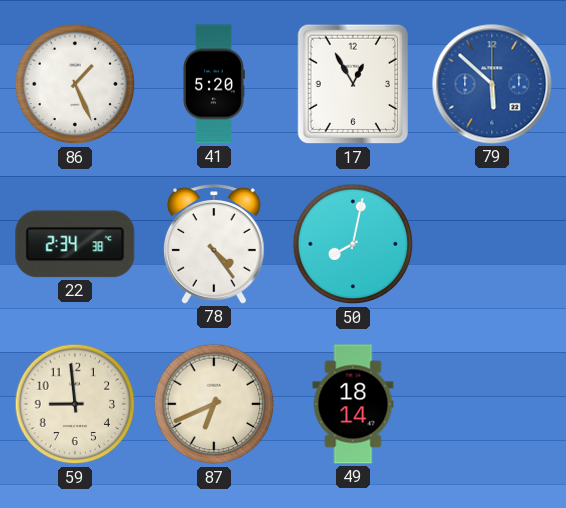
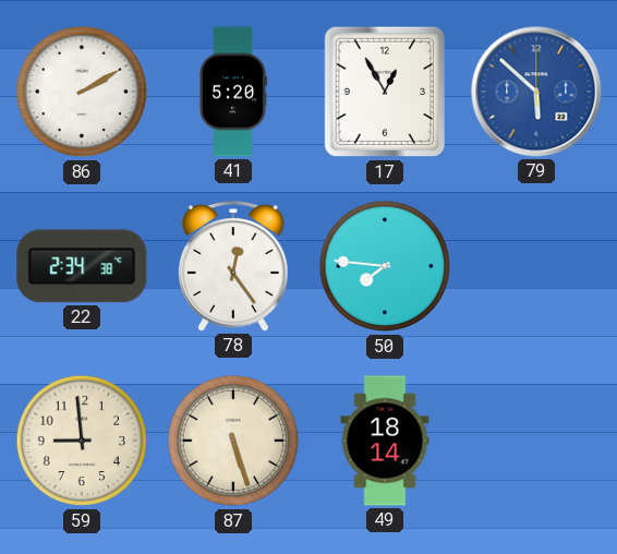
86: 1:26 -> 2:10
78: 4:24 -> 12:24
50: 8:02 -> 7:46
87: 6:41 -> 5:27
